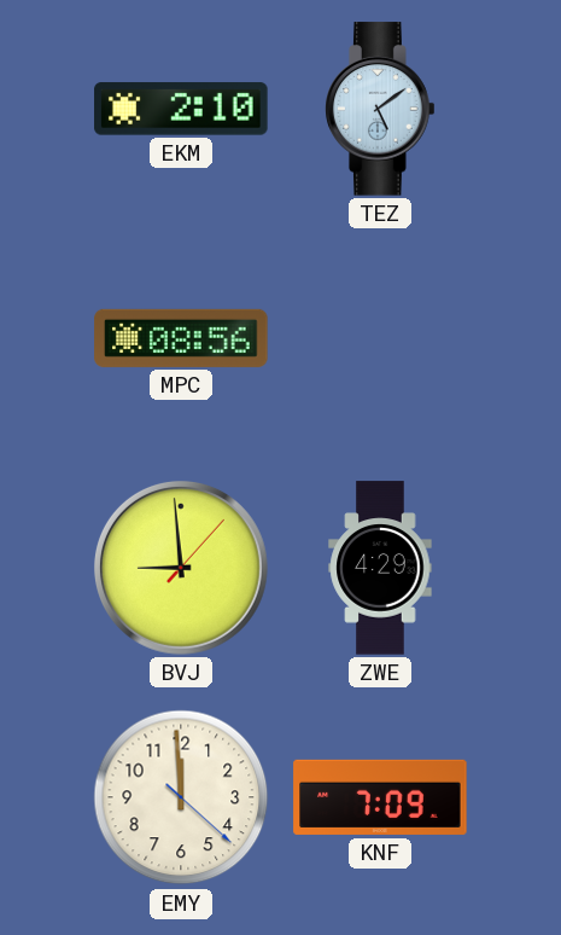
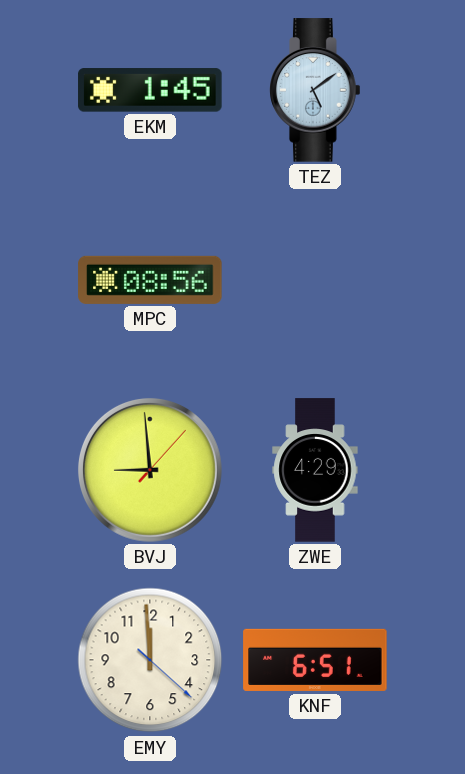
EKM: 2:10 -> 1:45
KNF: 7:09 -> 6:51
